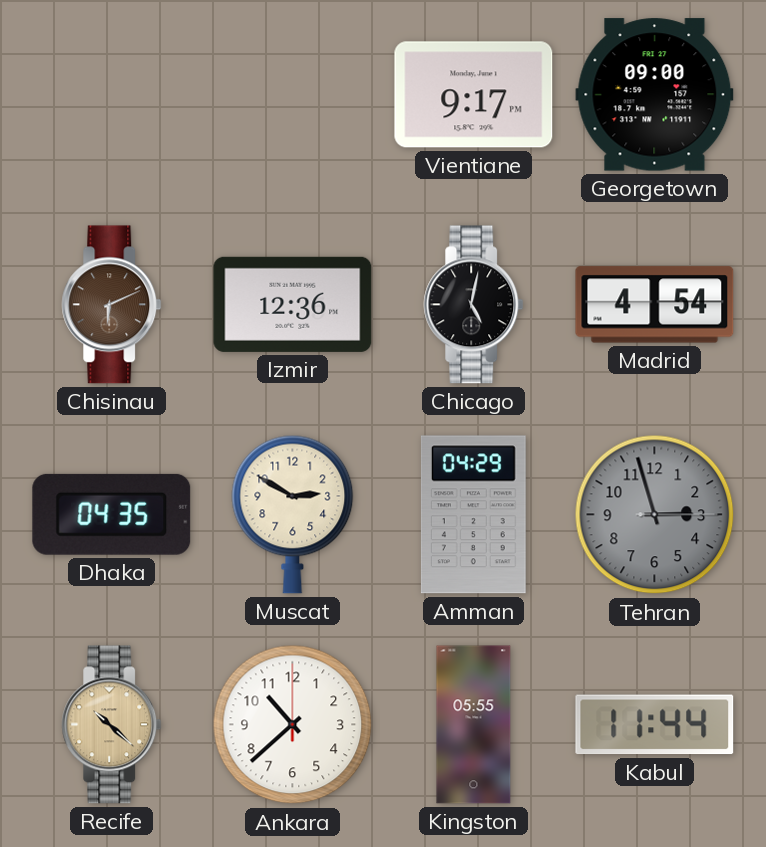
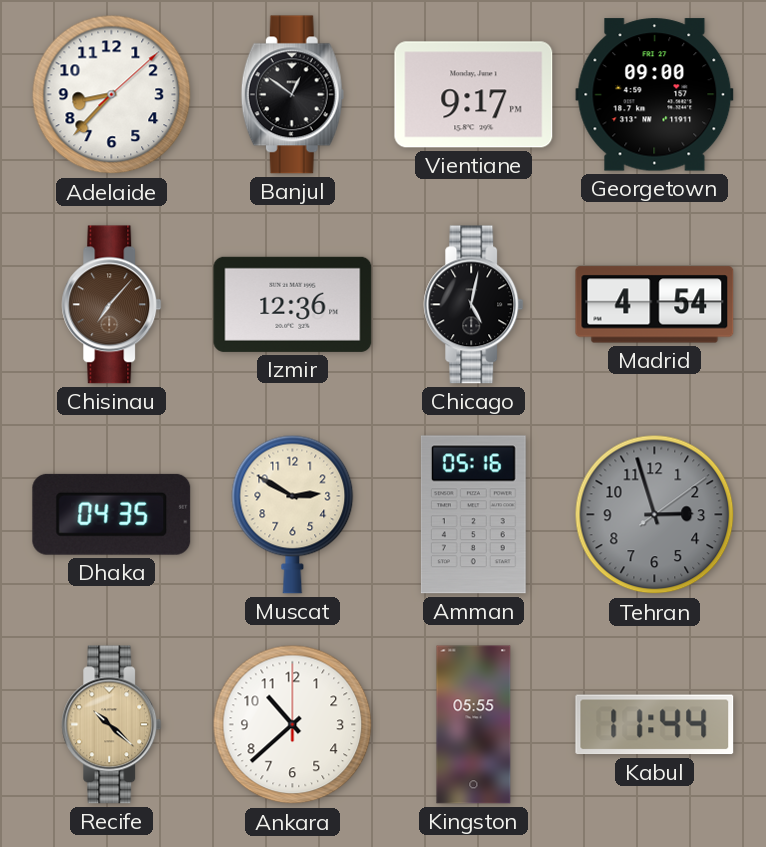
Adelaide: none -> 8:37
Banjul: none -> 12:51
Chisinau: 6:11 -> 7:07
Amman: 04:29 -> 05:16
Tehran: 2:57:15 -> 2:57:09
